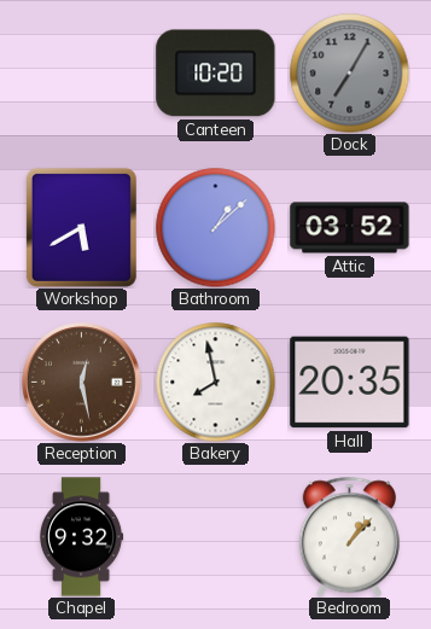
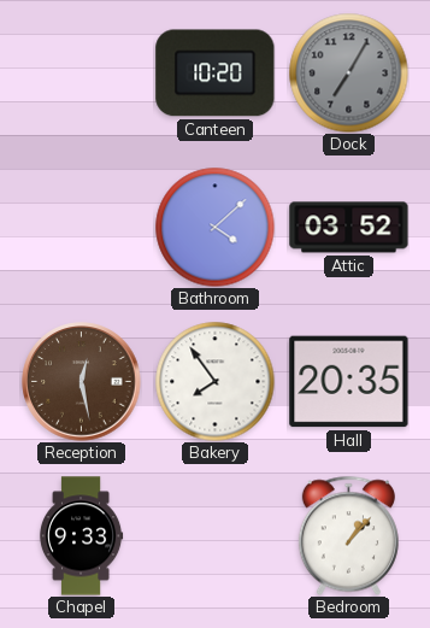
Workshop: 5:40 -> none
Bathroom: 1:08 -> 4:08
Bakery: 7:58 -> 7:54
Chapel: 9:32 -> 9:33
